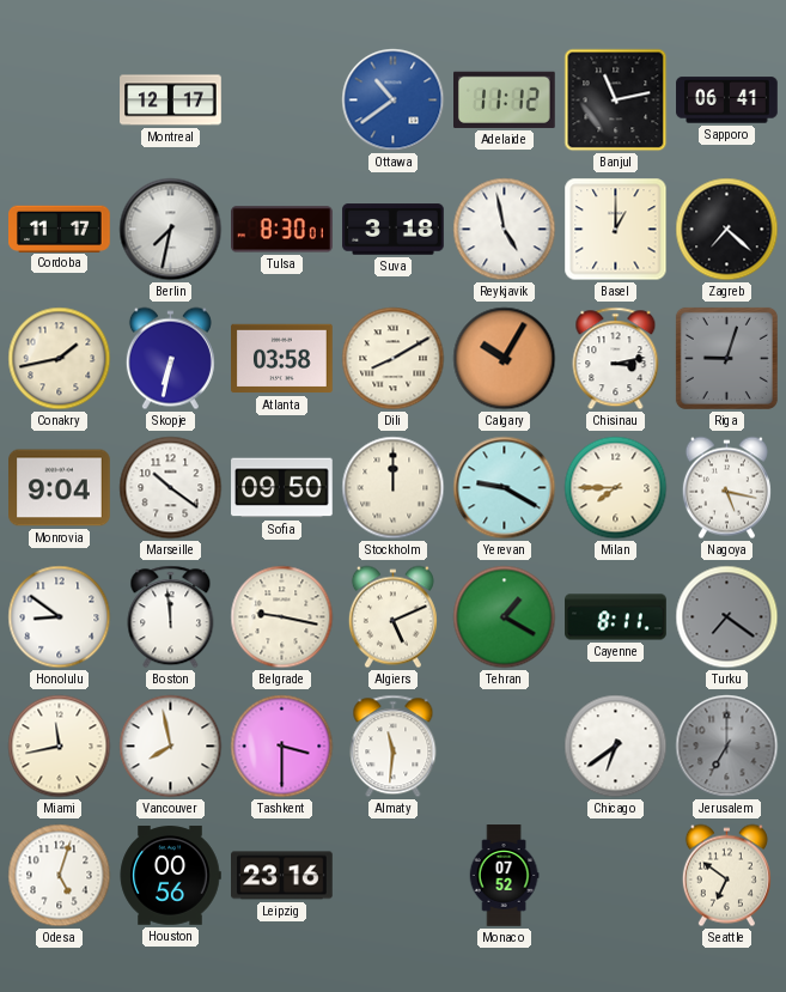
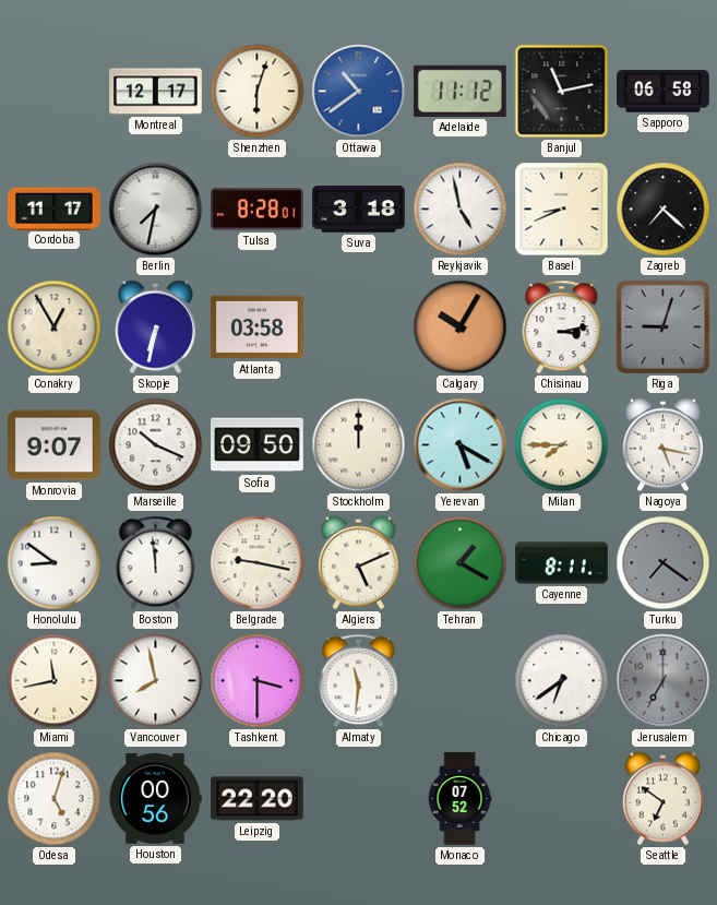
Shenzhen: none -> 6:03
Sapporo: 06:41 -> 06:58
Tulsa: 8:30 -> 8:28
Basel: 1:00 -> 8:41
Conakry: 1:43 -> 12:55
Dili: 8:10 -> none
Monrovia: 9:04 -> 9:07
Marseille: 10:21 -> 10:19
Yerevan: 9:20 -> 5:20
Leipzig: 23:16 -> 22:20
